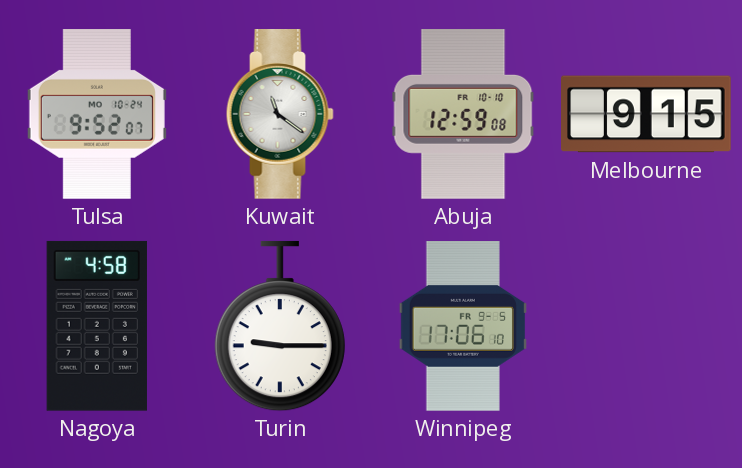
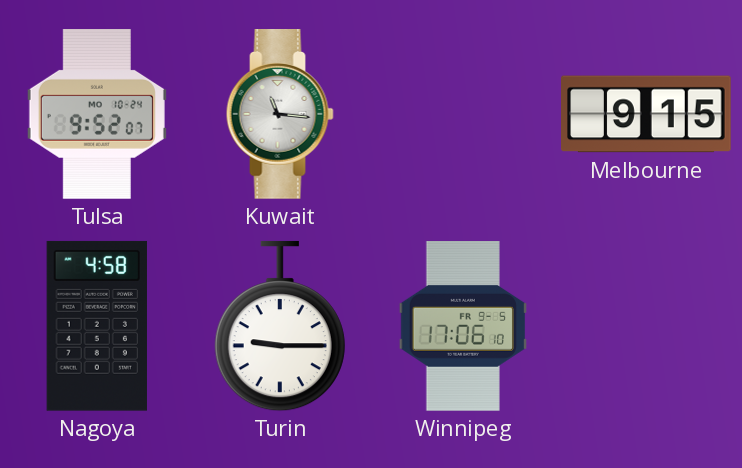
Kuwait: 11:21 -> 11:16
Abuja: 12:59 -> none
